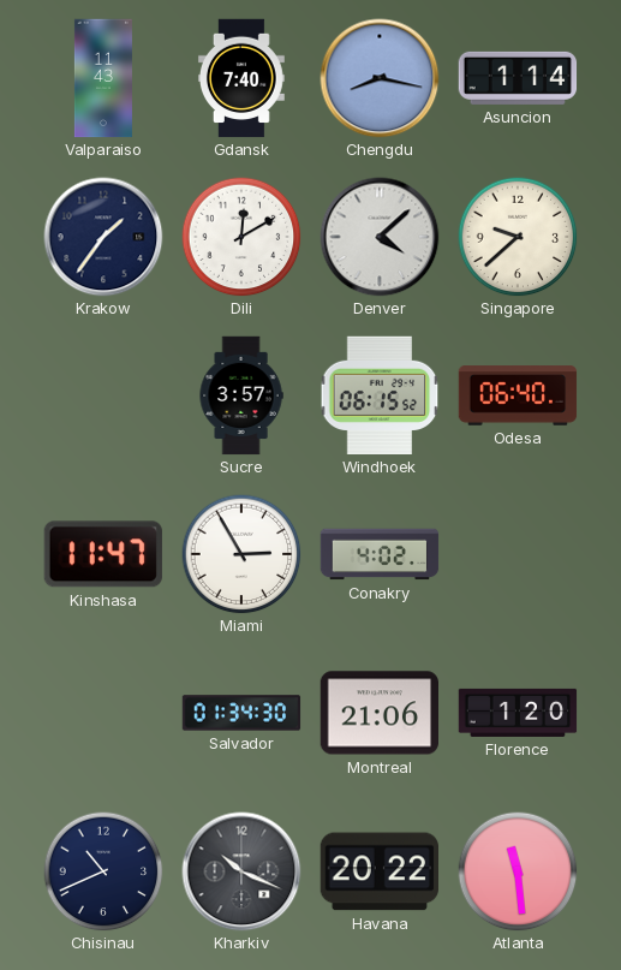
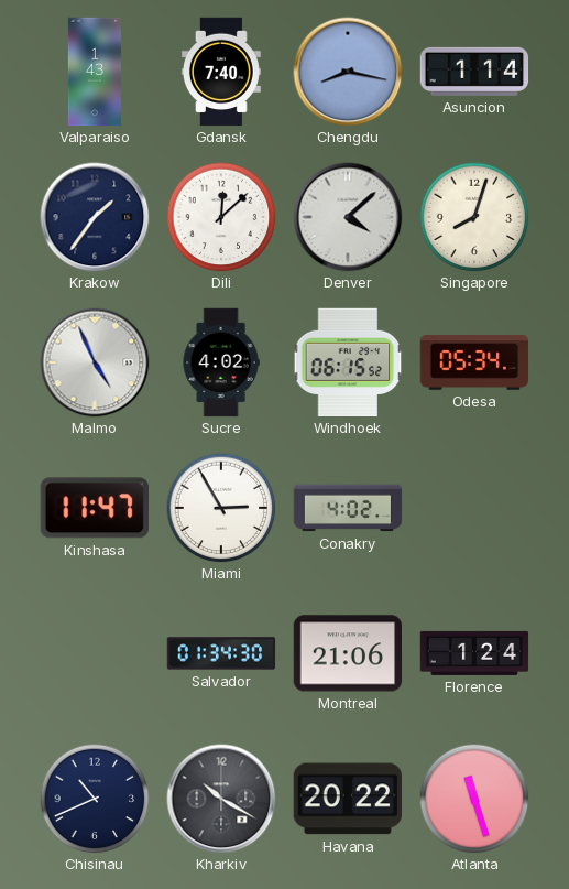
Valparaiso: 11:43 -> 1:43
Dili: 12:10 -> 12:08
Singapore: 9:38 -> 8:03
Malmo: none -> 4:56
Sucre: 3:57 -> 4:02
Odesa: 06:40 -> 05:34
Florence: 1:20 -> 1:24
Kharkiv: 10:19 -> 10:20
Atlanta: 11:29 -> 11:27
